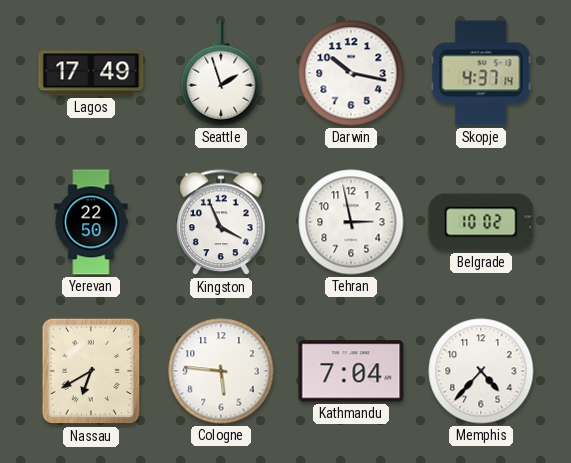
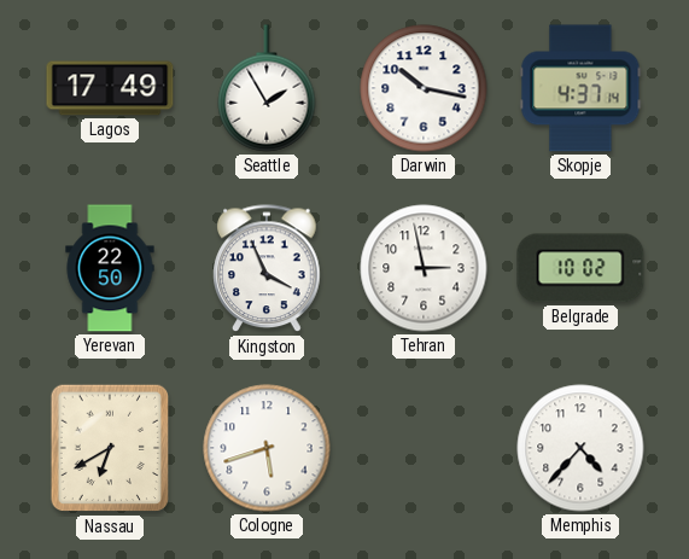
Seattle: 1:57 -> 1:55
Cologne: 5:46 -> 5:42
Kathmandu: 7:04 -> none
